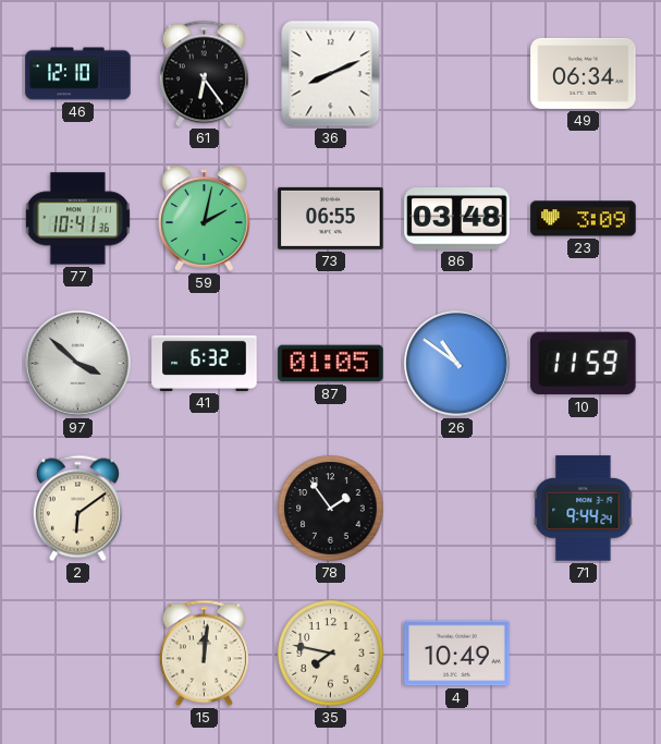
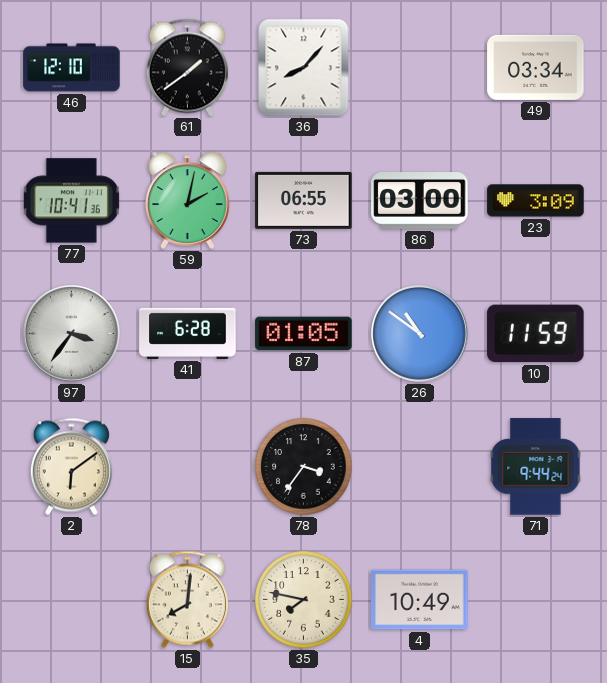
61: 6:24 -> 1:39
36: 8:11 -> 8:07
49: 06:34 -> 03:34
86: 03:48 -> 03:00
97: 3:52 -> 3:36
41: 6:32 -> 6:28
78: 1:54 -> 3:36
15: 12:01 -> 8:01
